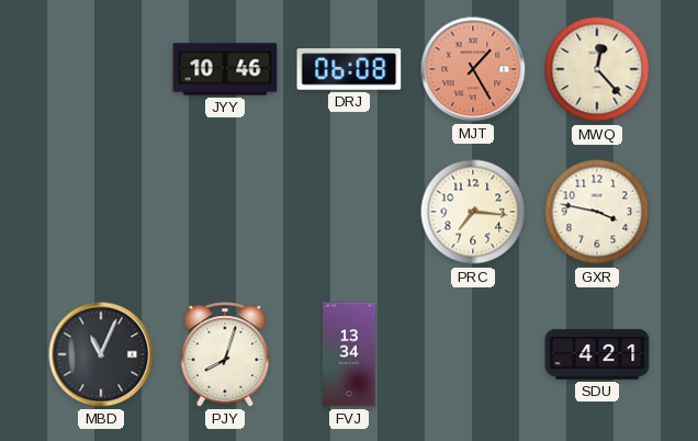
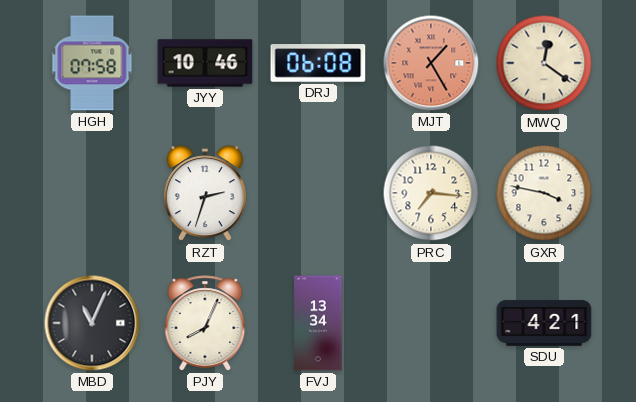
HGH: none -> 07:58
MWQ: 12:23 -> 12:21
RZT: none -> 2:33
PJY: 8:03 -> 8:04
